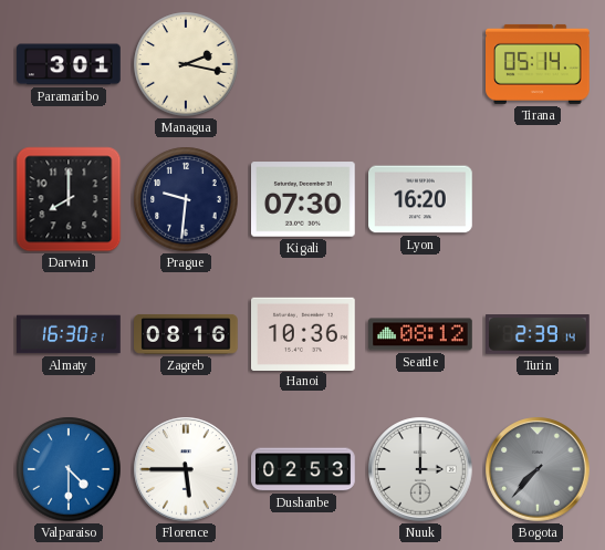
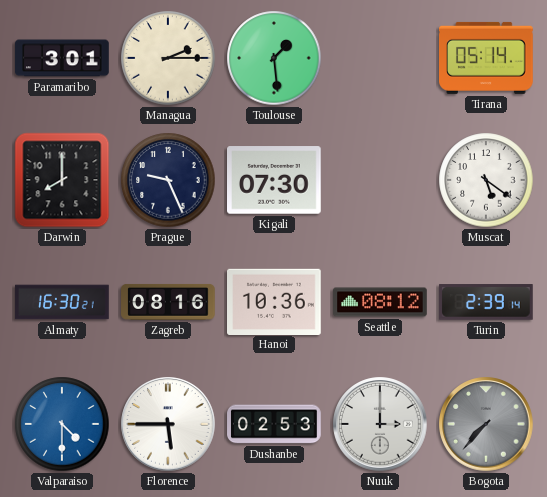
Managua: 2:17 -> 2:15
Toulouse: none -> 1:29
Prague: 9:31 -> 9:26
Lyon: 16:20 -> none
Muscat: none -> 5:21
